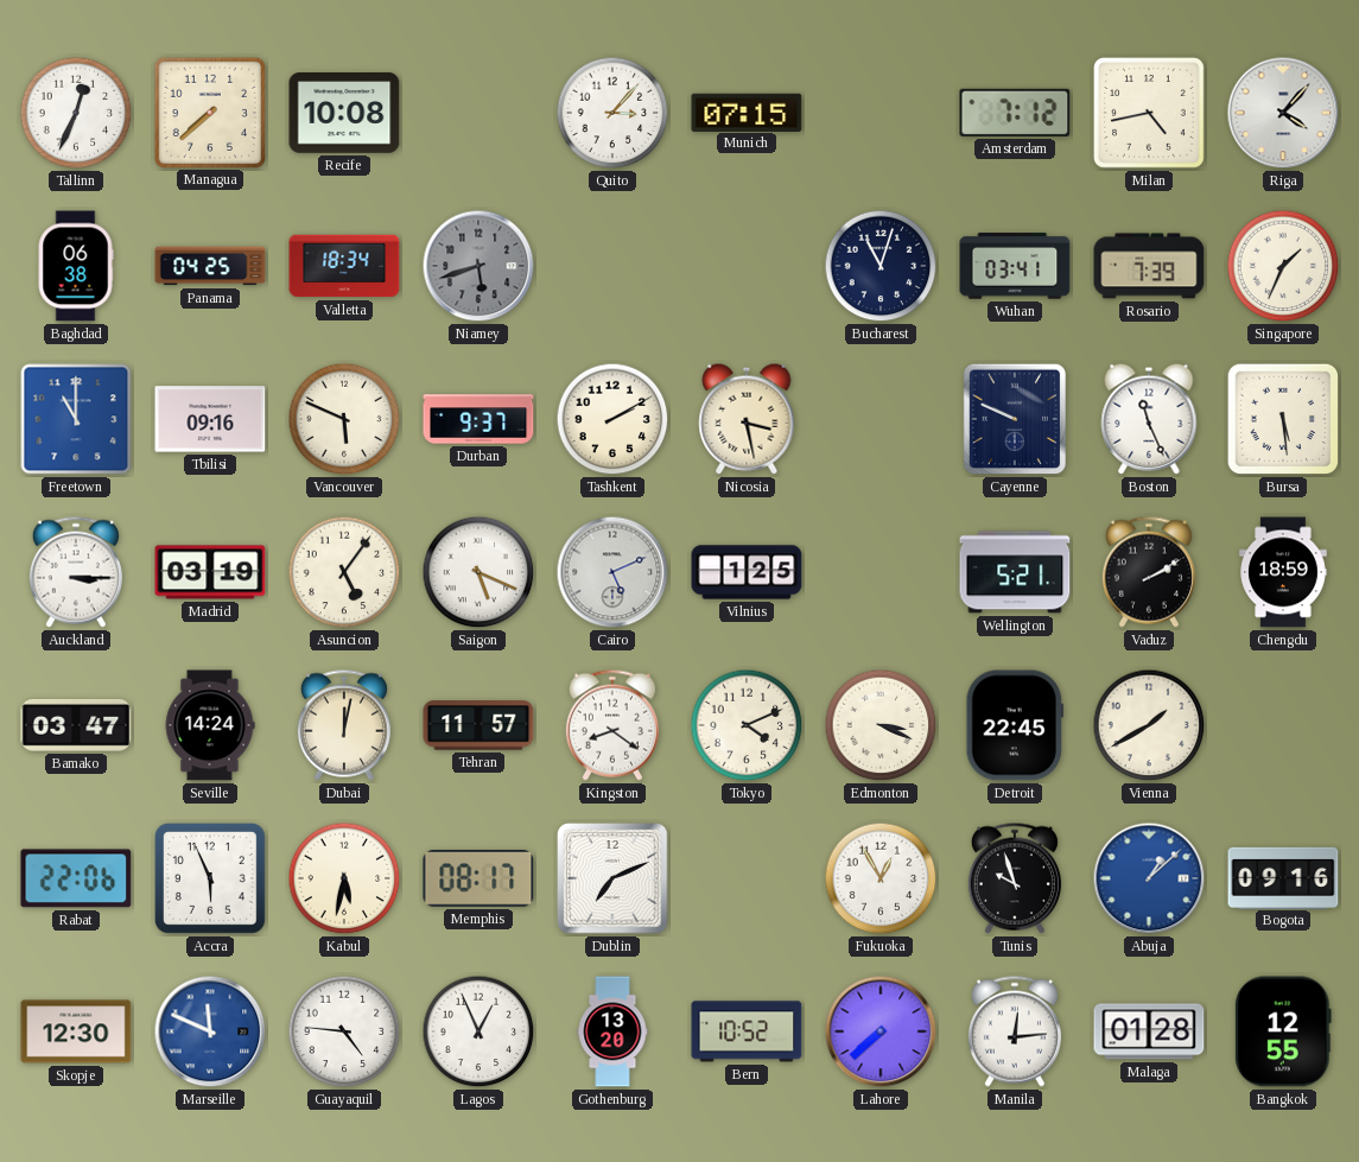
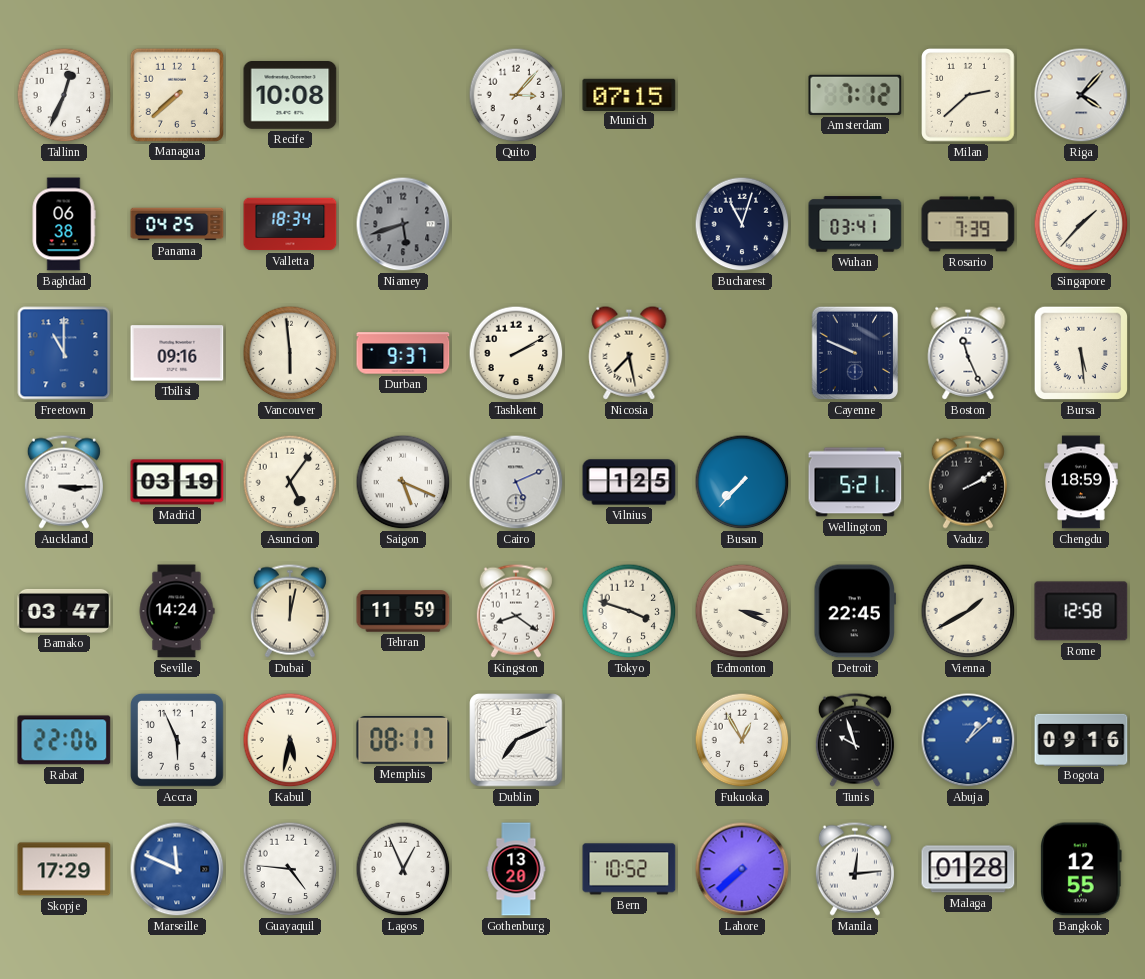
Milan: 4:43 -> 2:38
Singapore: 1:34 -> 1:37
Vancouver: 5:49 -> 5:59
Nicosia: 3:28 -> 7:28
Busan: none -> 7:37
Tehran: 11:57 -> 11:59
Tokyo: 4:11 -> 3:48
Rome: none -> 12:58
Skopje: 12:30 -> 17:29
